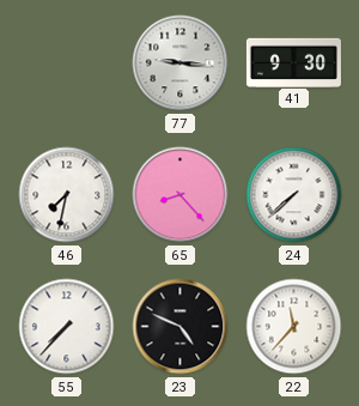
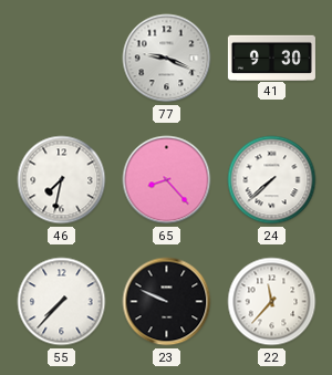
77: 9:16 -> 9:19
23: 4:49 -> 9:49
